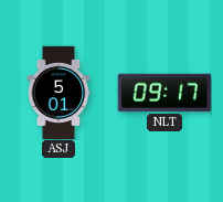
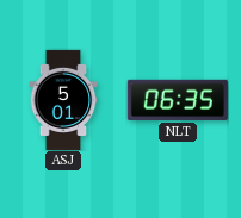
NLT: 09:17 -> 06:35
